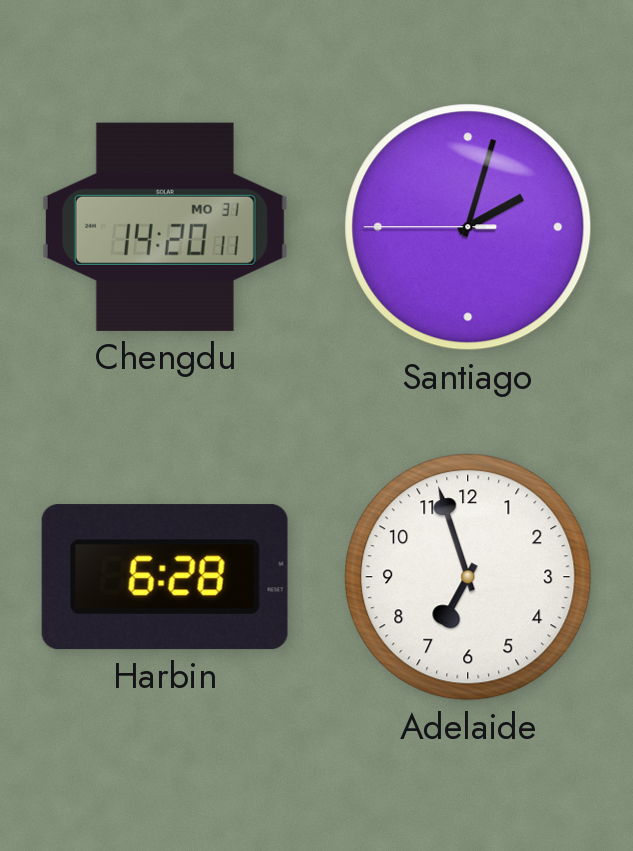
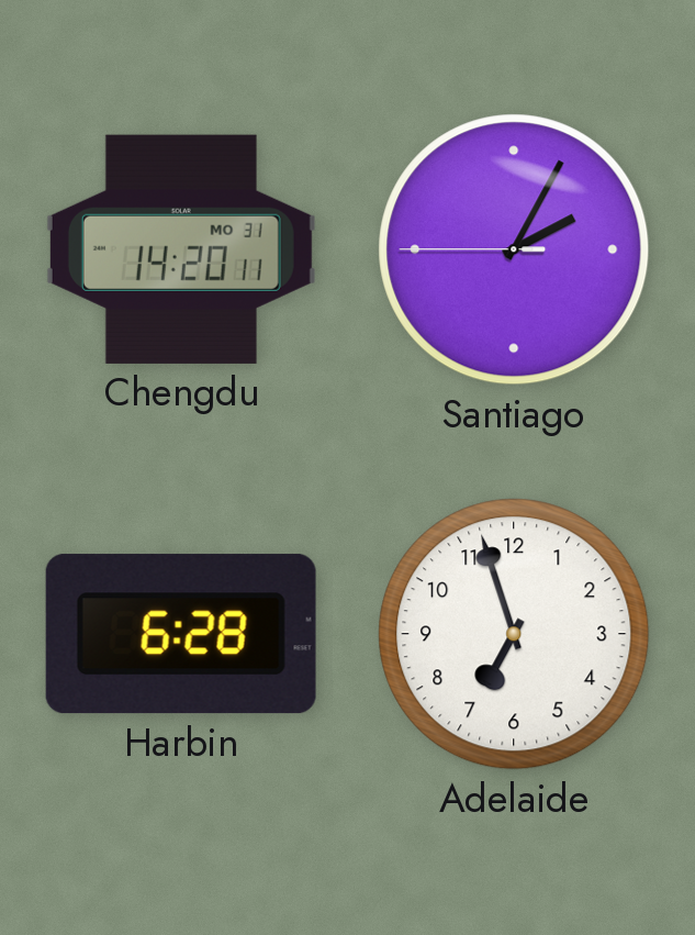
Santiago: 2:02 -> 2:04
